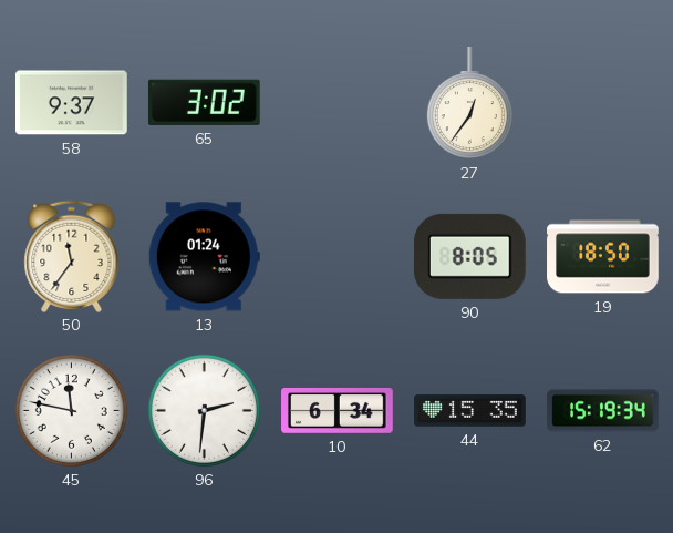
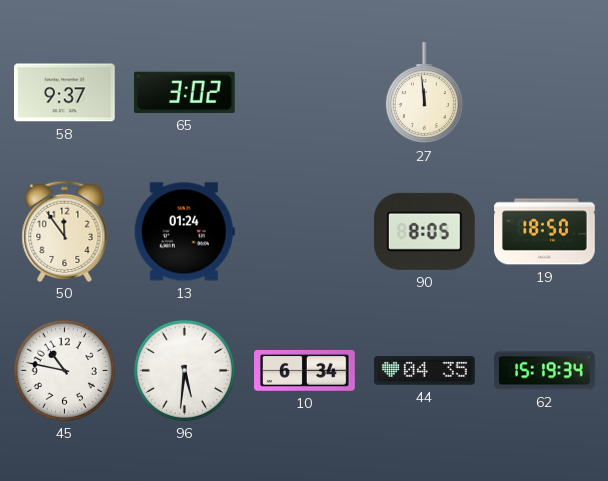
27: 12:36 -> 11:59
50: 11:36 -> 11:54
45: 11:47 -> 10:47
96: 2:31 -> 5:31
44: 15:35 -> 04:35
